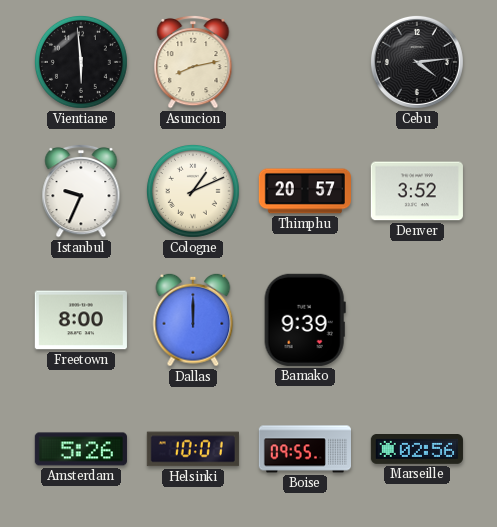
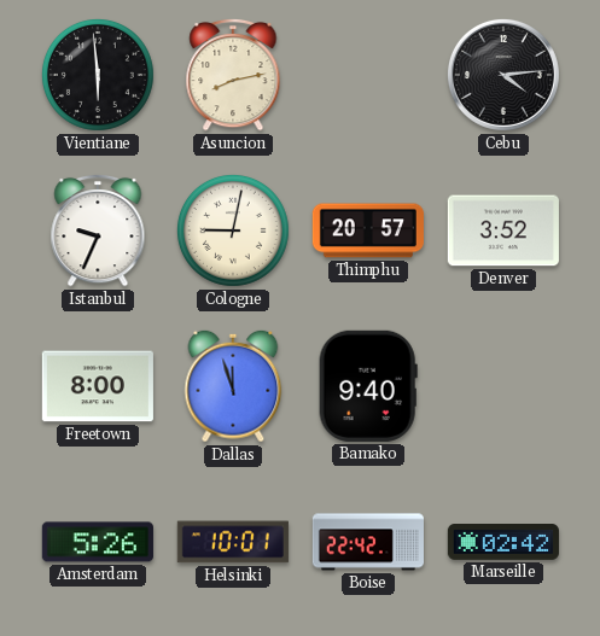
Cologne: 1:11 -> 9:02
Dallas: 12:00 -> 11:57
Bamako: 9:39 -> 9:40
Boise: 09:55 -> 22:42
Marseille: 02:56 -> 02:42
